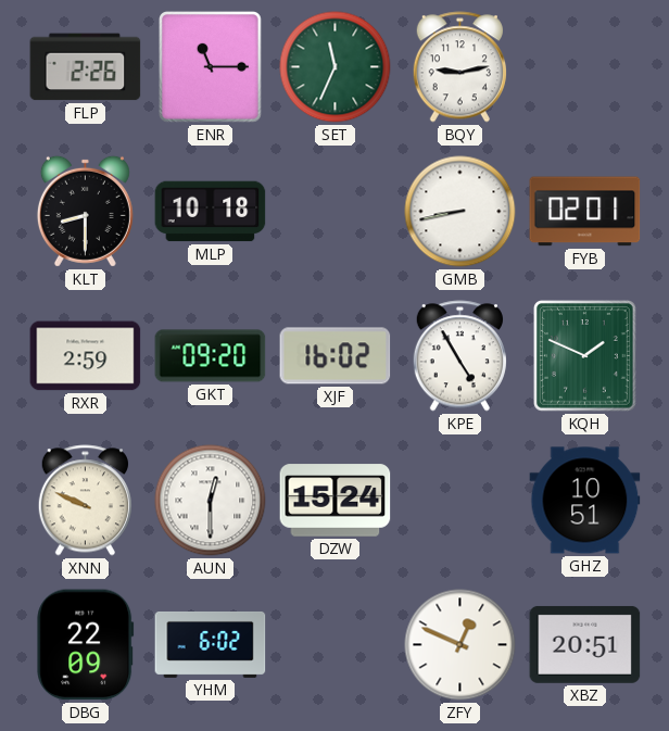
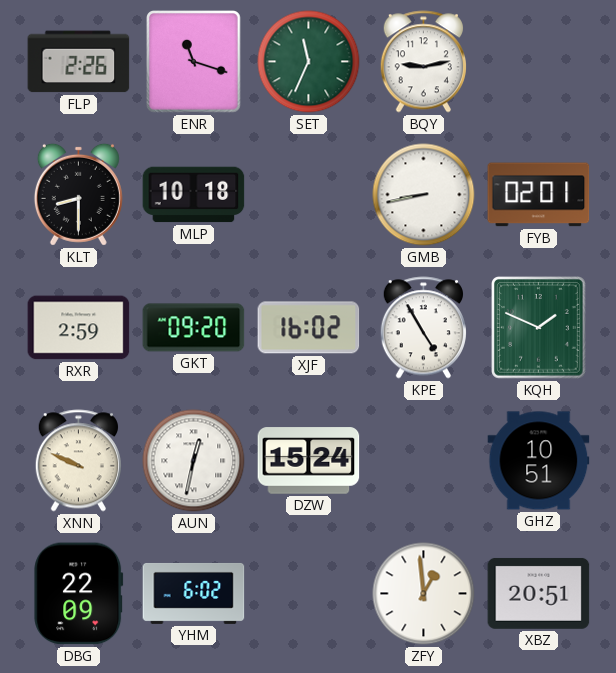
ENR: 11:15 -> 11:18
AUN: 12:30 -> 12:32
ZFY: 12:49 -> 12:59
